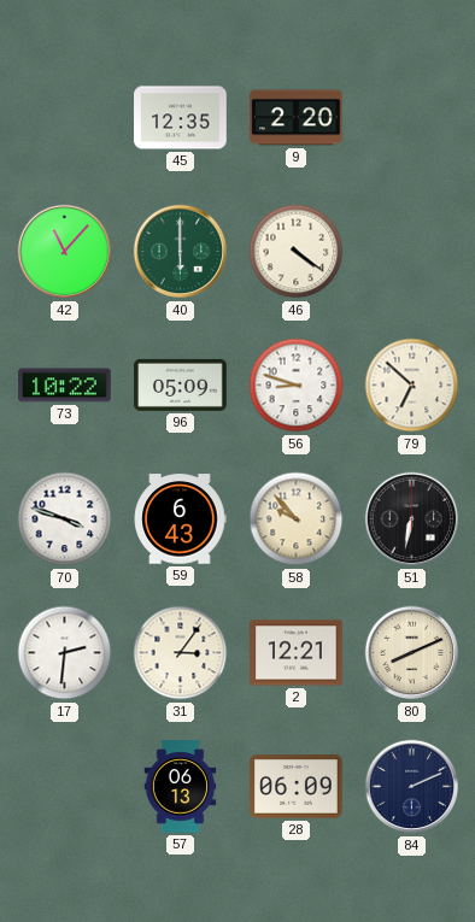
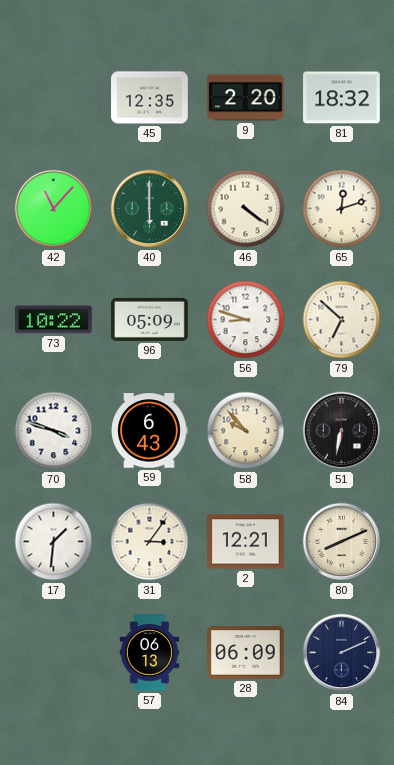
81: none -> 18:32
65: none -> 12:12
17: 2:31 -> 1:31
